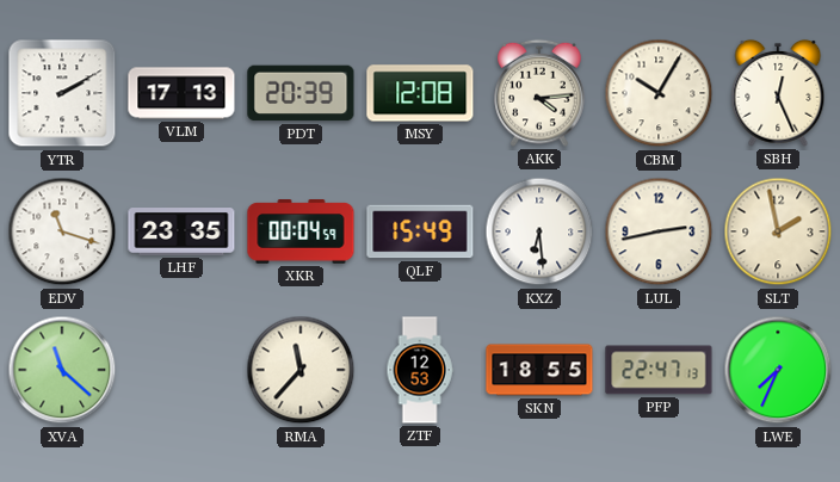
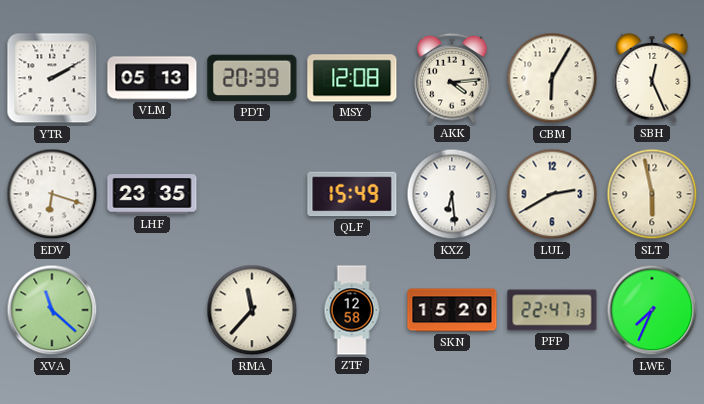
VLM: 17:13 -> 05:13
CBM: 10:05 -> 6:05
EDV: 11:18 -> 6:18
XKR: 00:04 -> none
LUL: 2:43 -> 2:40
SLT: 1:58 -> 5:58
ZTF: 12:53 -> 12:58
SKN: 18:55 -> 15:20
